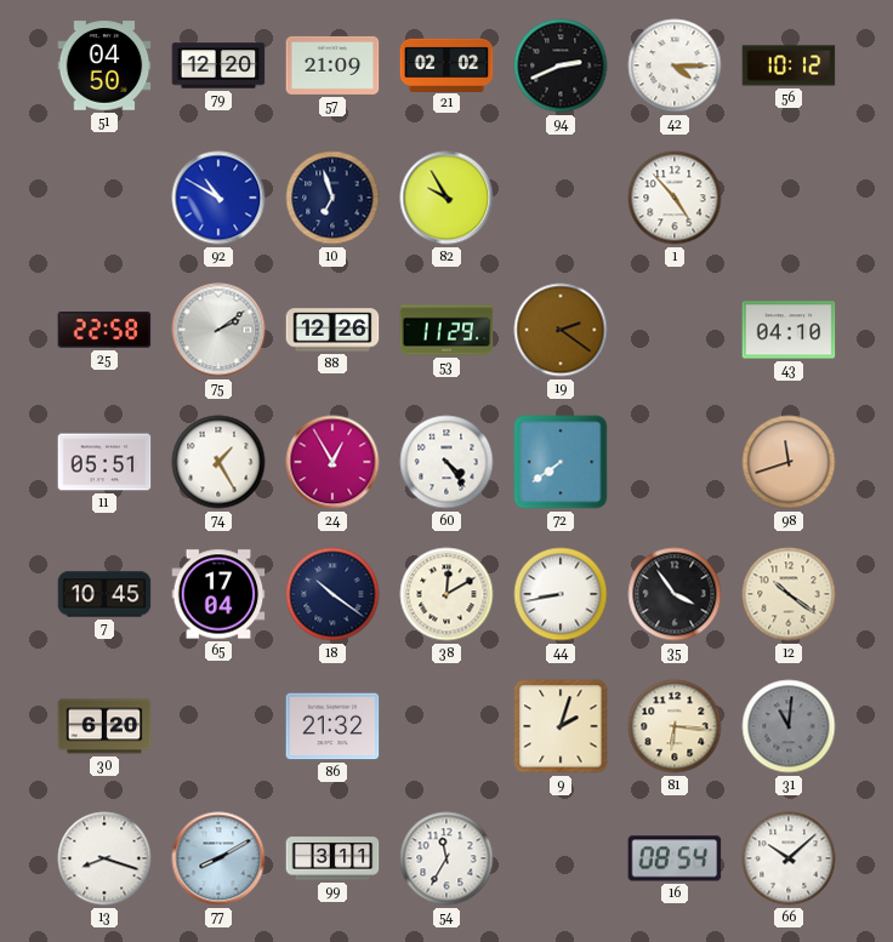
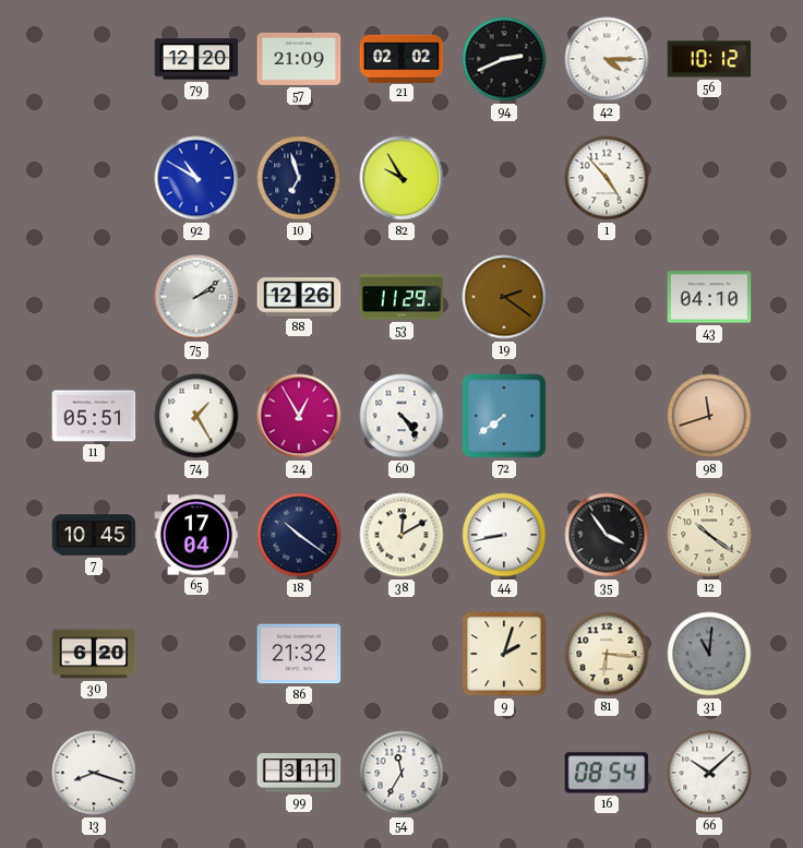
51: 04:50 -> none
25: 22:58 -> none
77: 8:10 -> none
